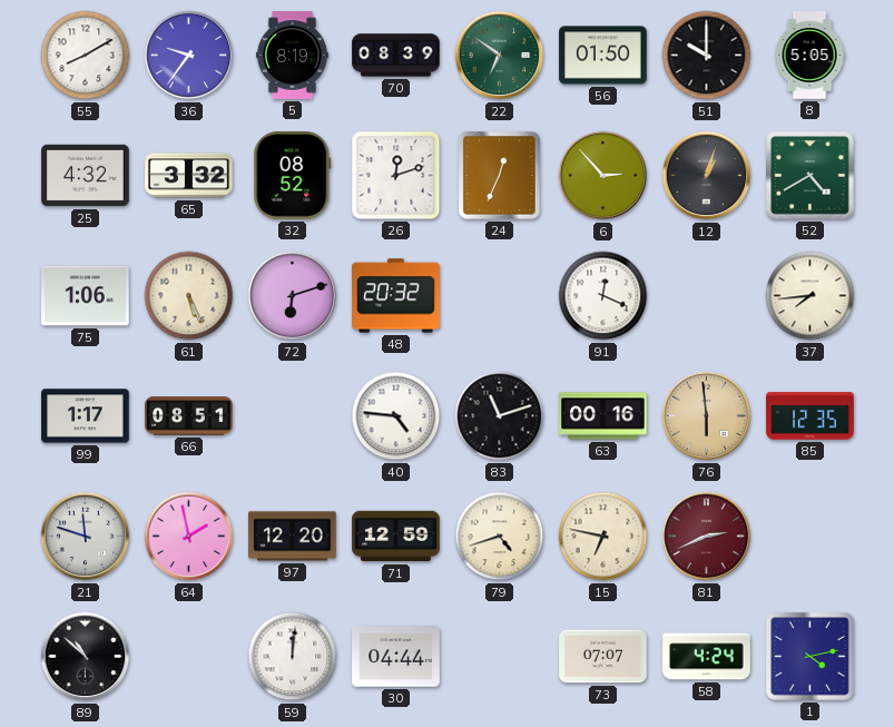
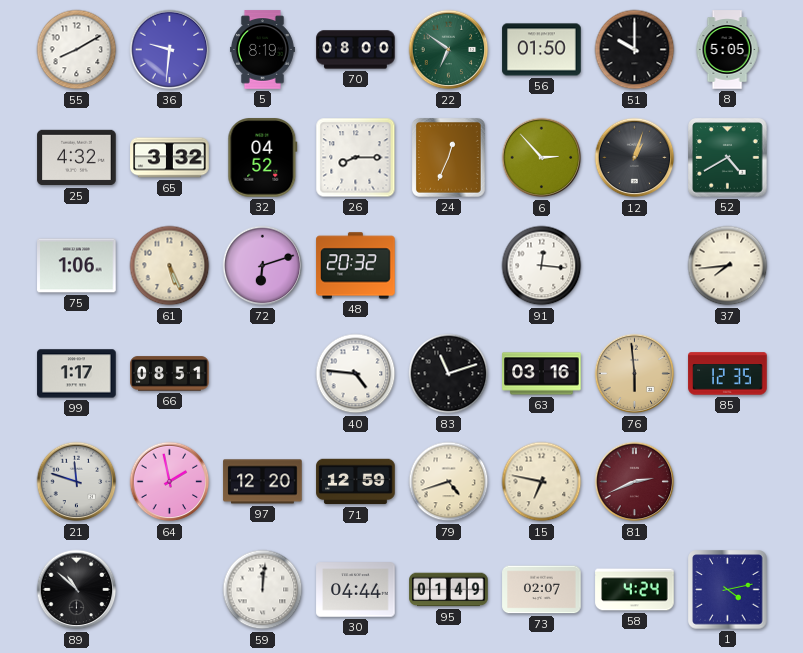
36: 9:36 -> 9:31
70: 08:39 -> 08:00
32: 08:52 -> 04:52
26: 12:12 -> 8:15
91: 12:19 -> 12:16
63: 00:16 -> 03:16
95: none -> 01:49
73: 07:07 -> 02:07
